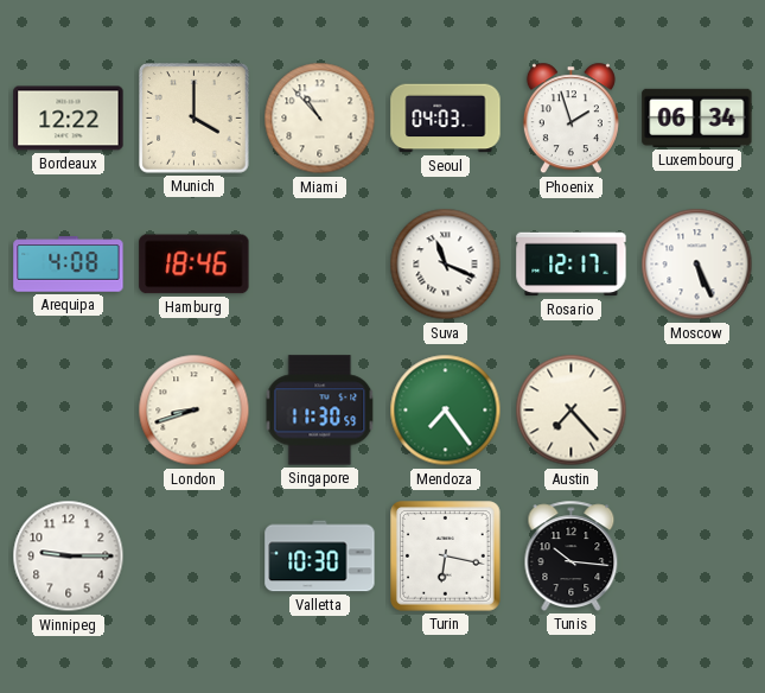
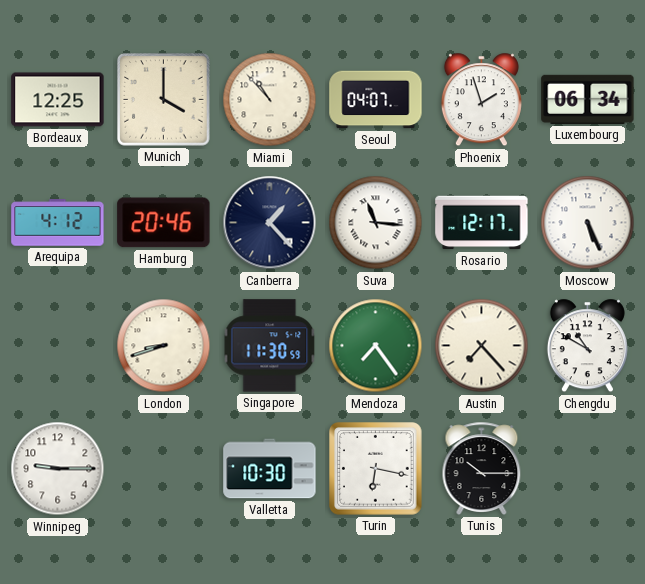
Bordeaux: 12:22 -> 12:25
Seoul: 04:03 -> 04:07
Arequipa: 4:08 -> 4:12
Hamburg: 18:46 -> 20:46
Canberra: none -> 1:23
Suva: 11:19 -> 11:16
Chengdu: none -> 10:50
Tunis: 10:16 -> 10:15
